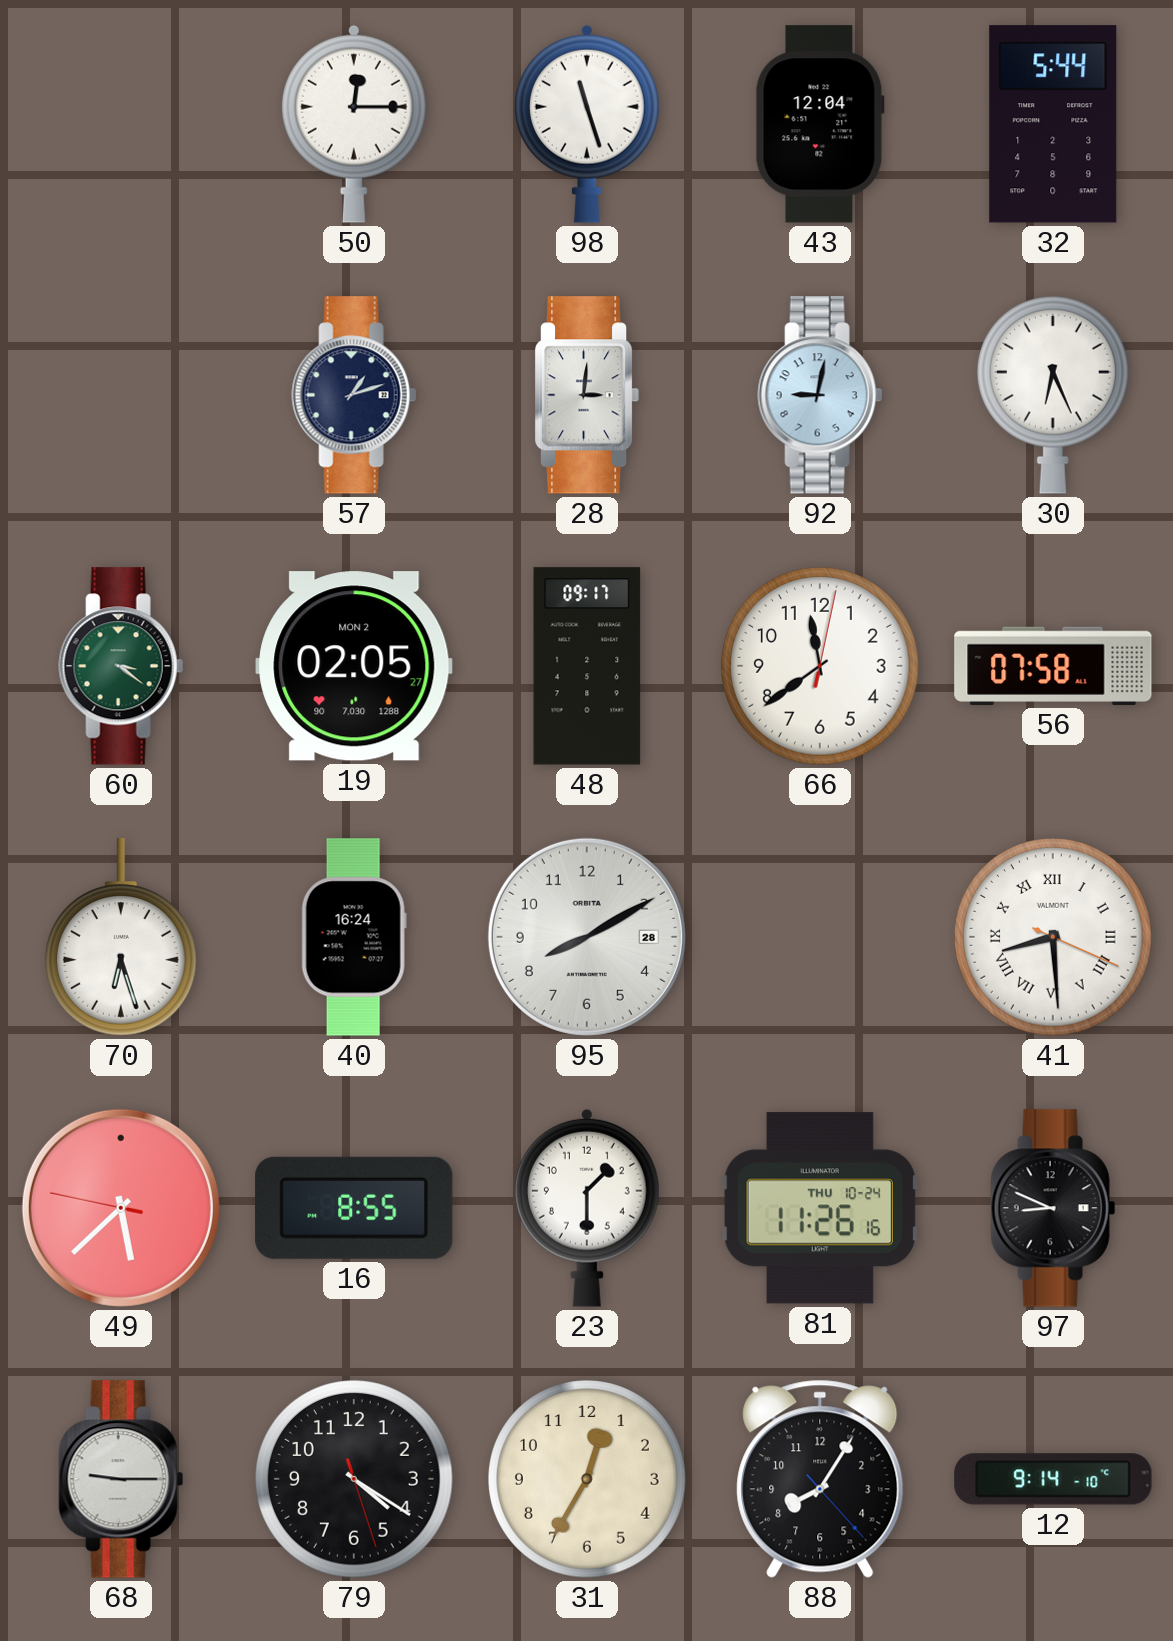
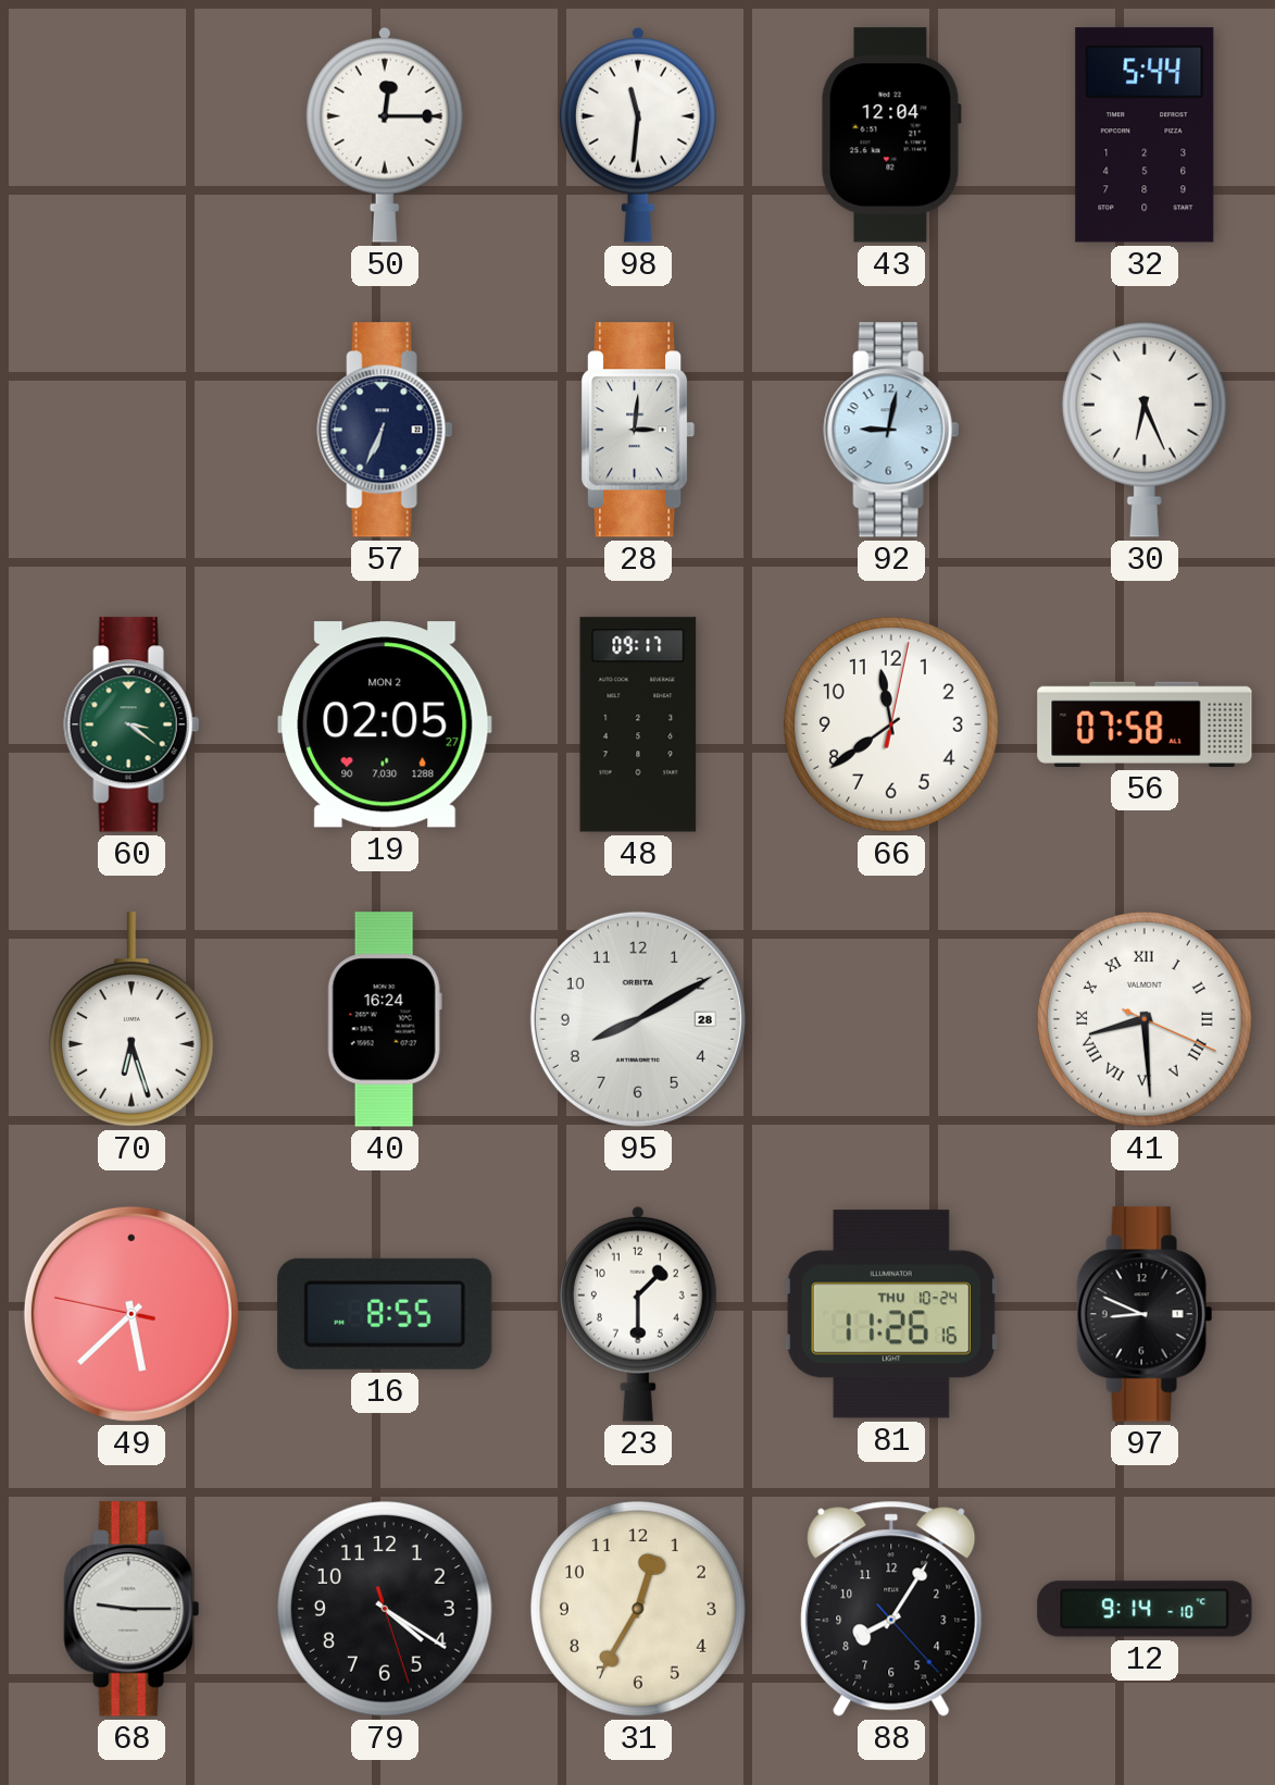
98: 11:27 -> 11:31
57: 1:12 -> 6:34
